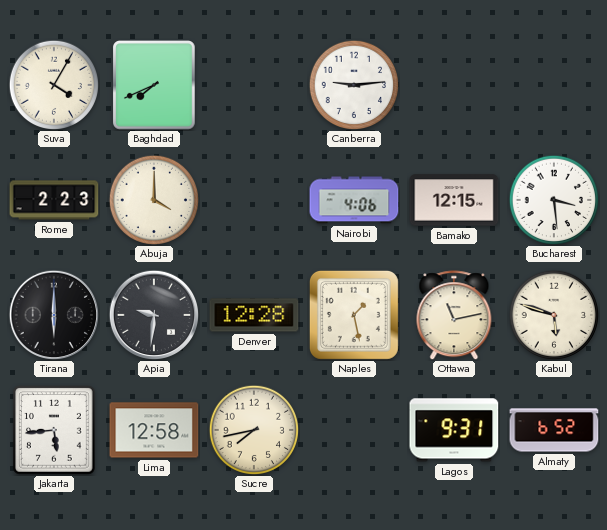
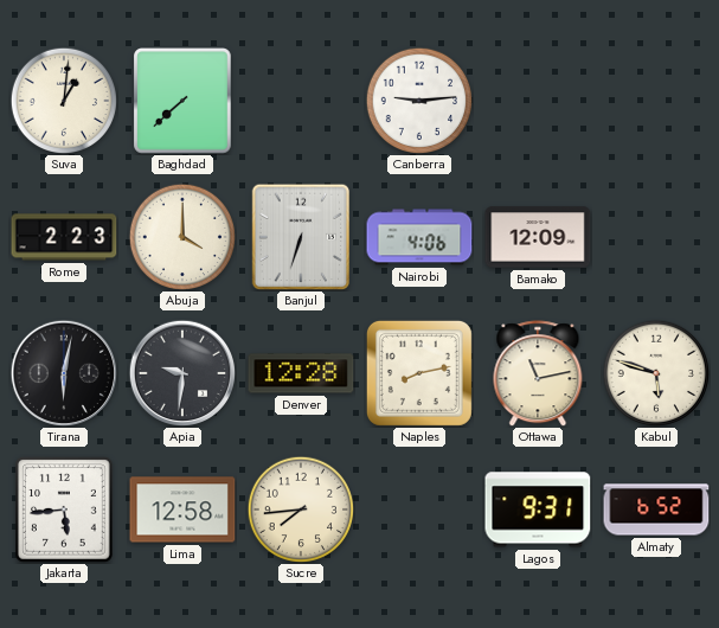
Suva: 4:05 -> 1:01
Baghdad: 7:41 -> 7:38
Banjul: none -> 6:33
Bamako: 12:15 -> 12:09
Bucharest: 3:29 -> none
Tirana: 6:00 -> 6:02
Naples: 1:28 -> 8:13
Sucre: 7:43 -> 7:44
